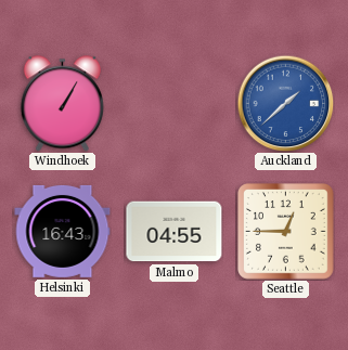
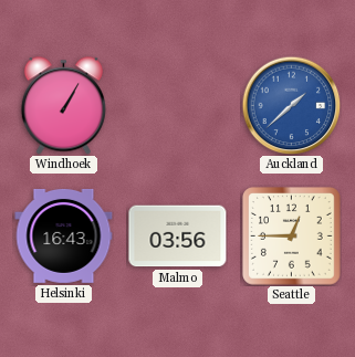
Malmo: 04:55 -> 03:56
